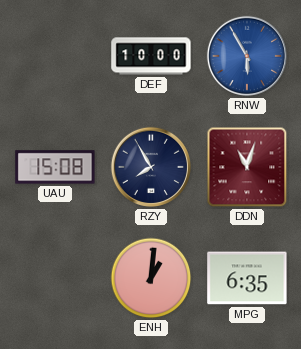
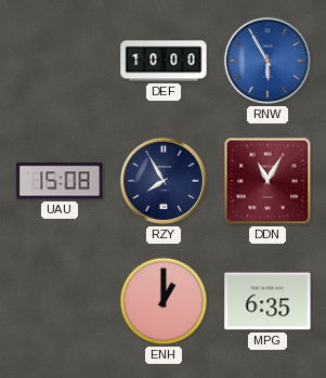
DDN: 11:03 -> 11:05
ENH: 1:01 -> 1:00
